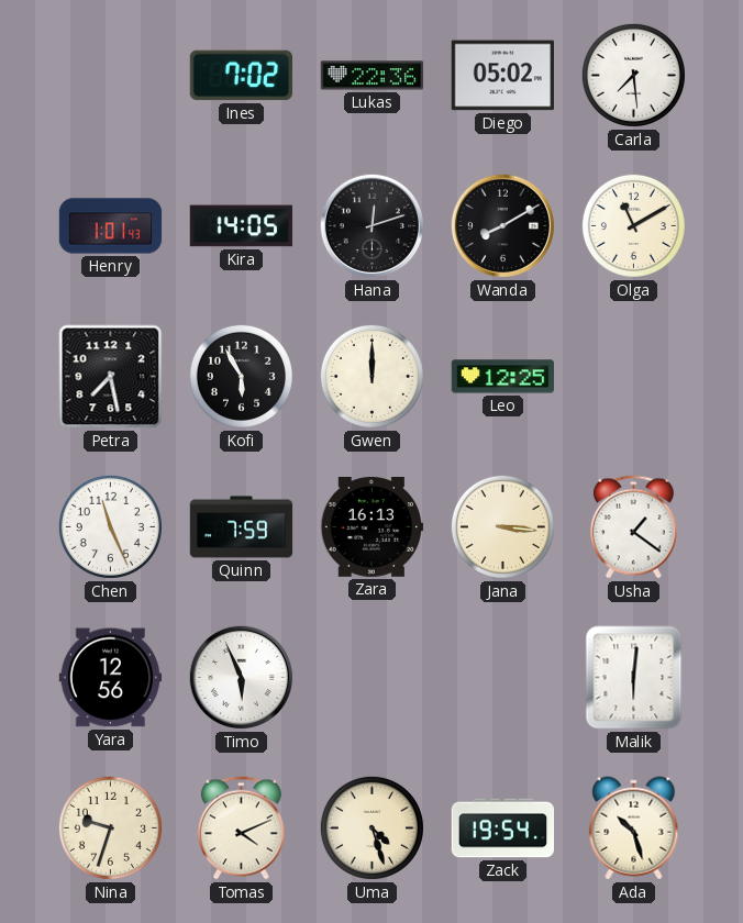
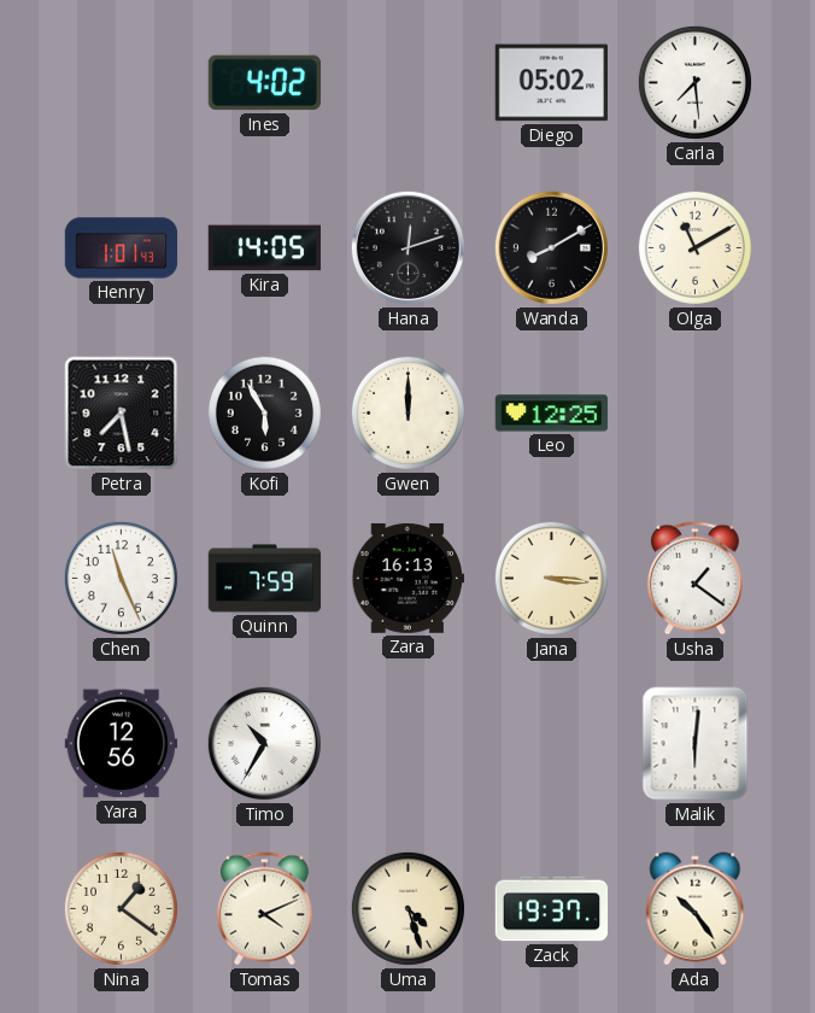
Ines: 7:02 -> 4:02
Lukas: 22:36 -> none
Timo: 5:56 -> 10:35
Nina: 9:33 -> 1:21
Zack: 19:54 -> 19:37
Ada: 10:27 -> 10:24
